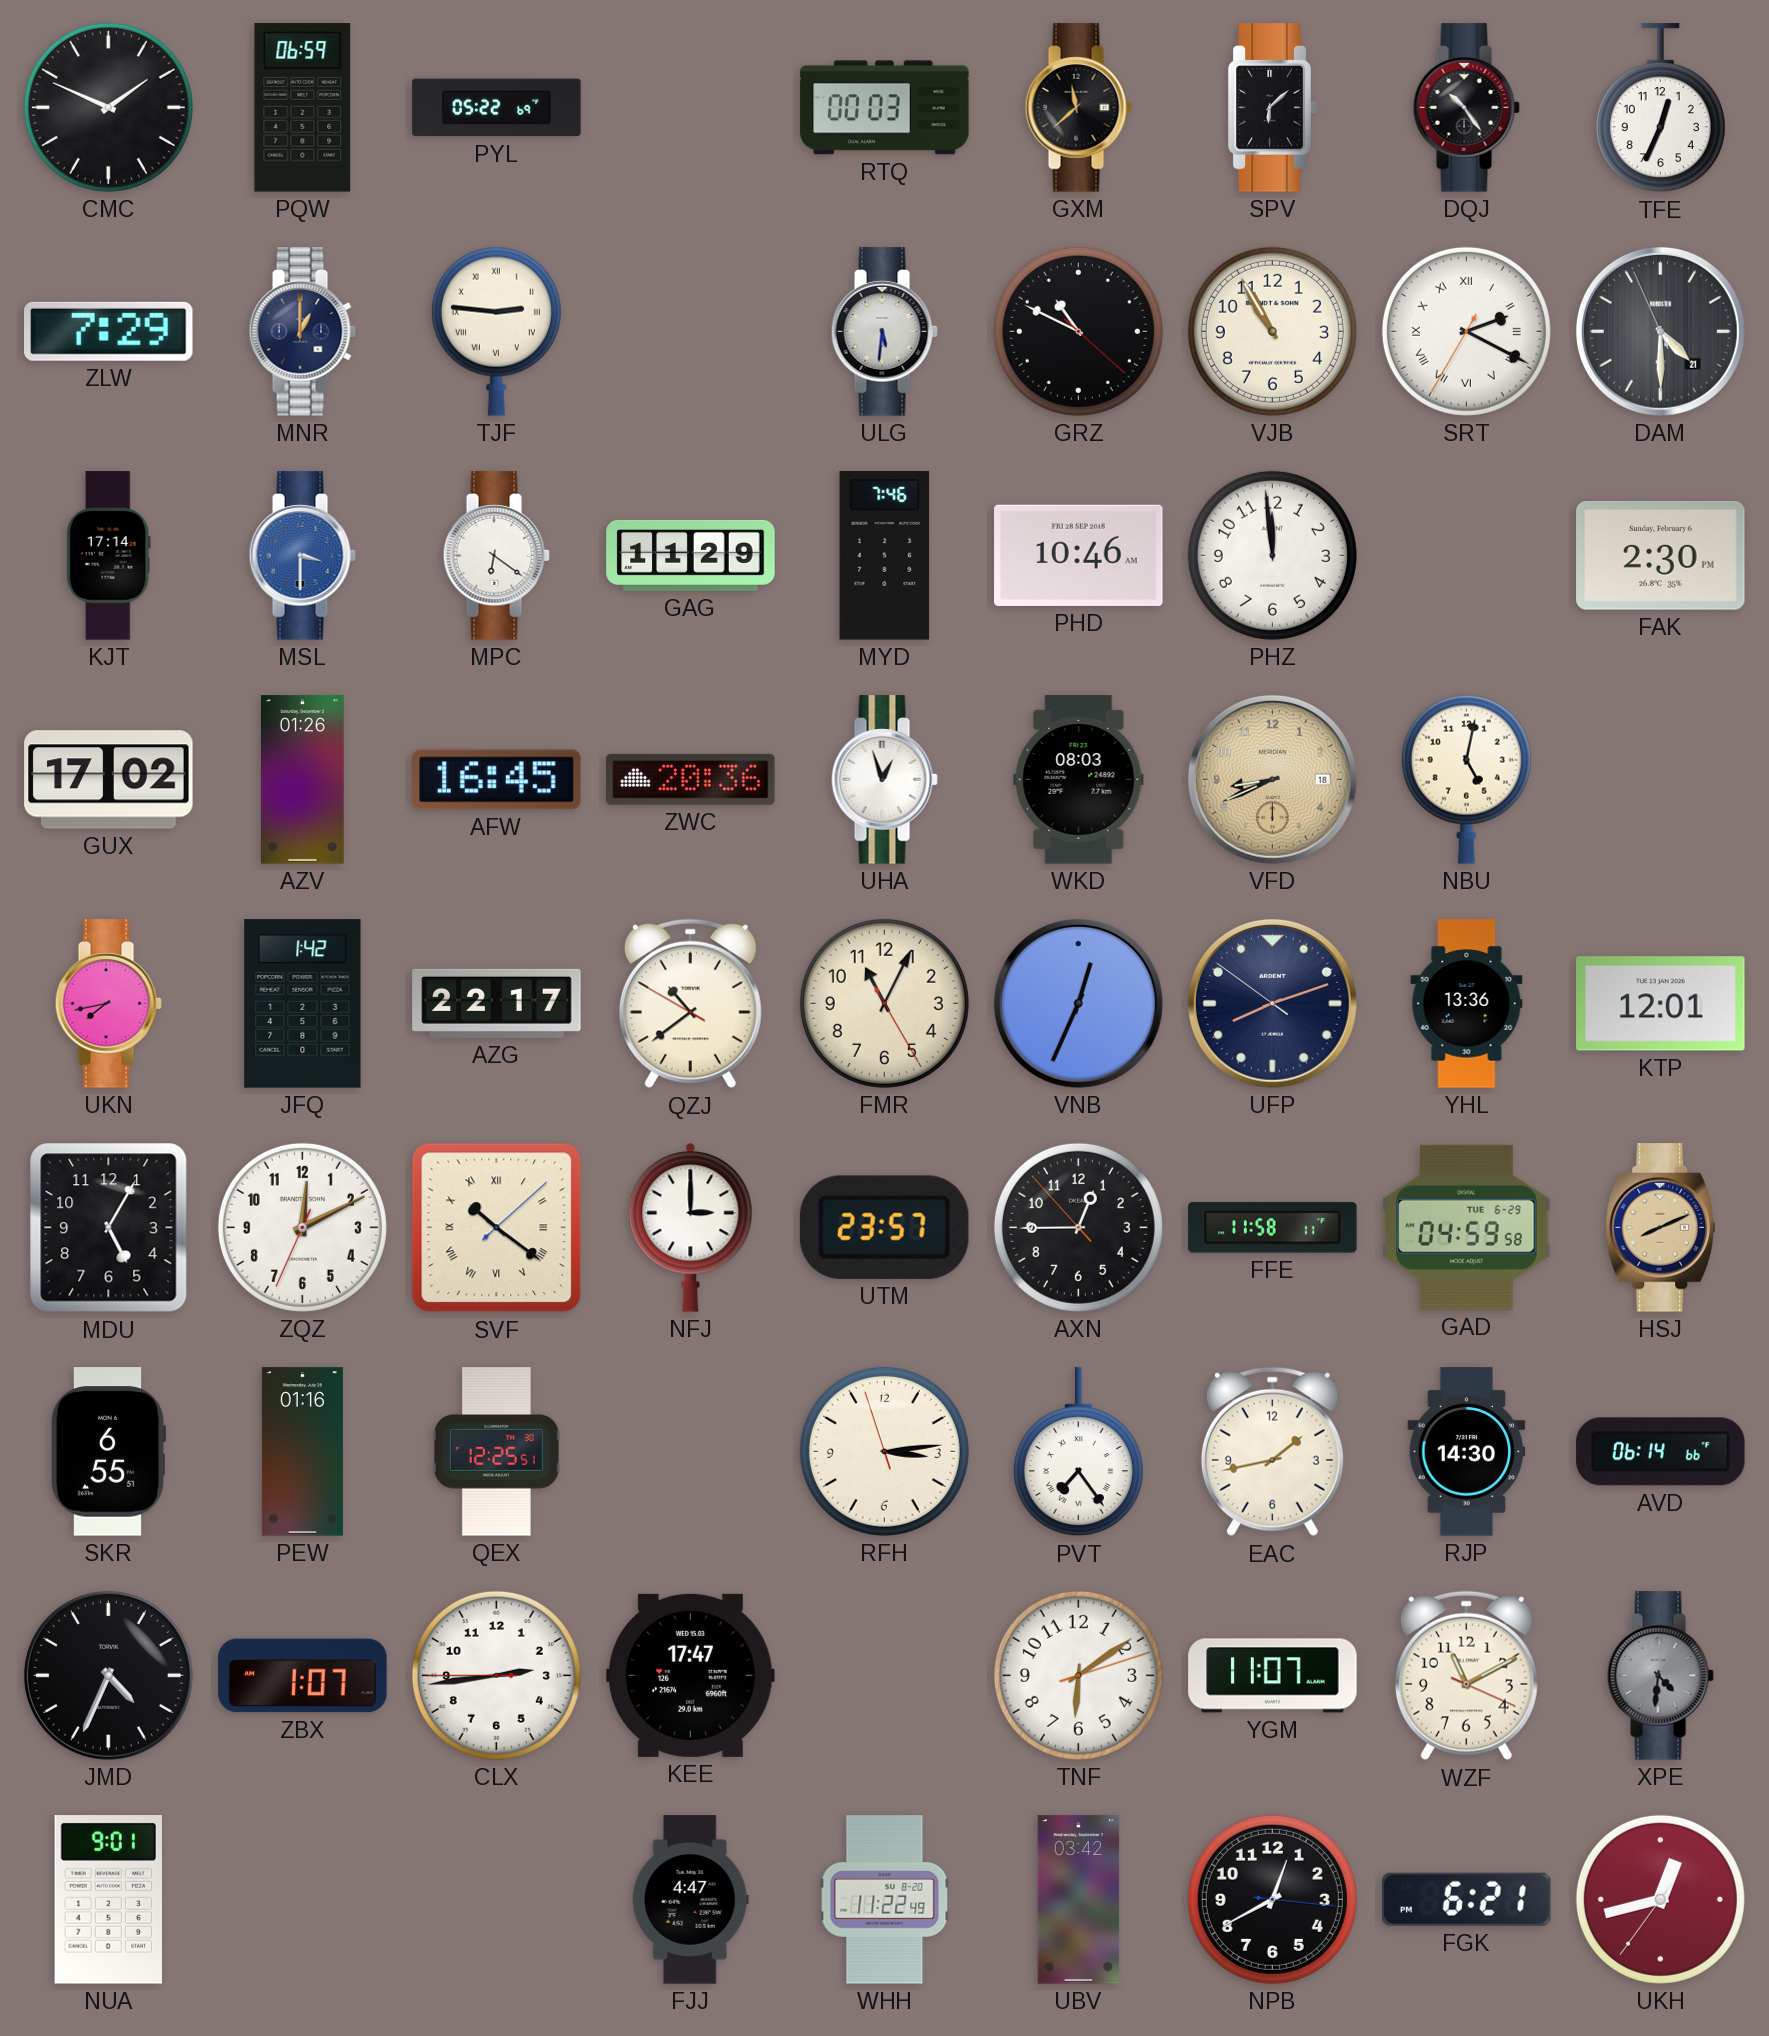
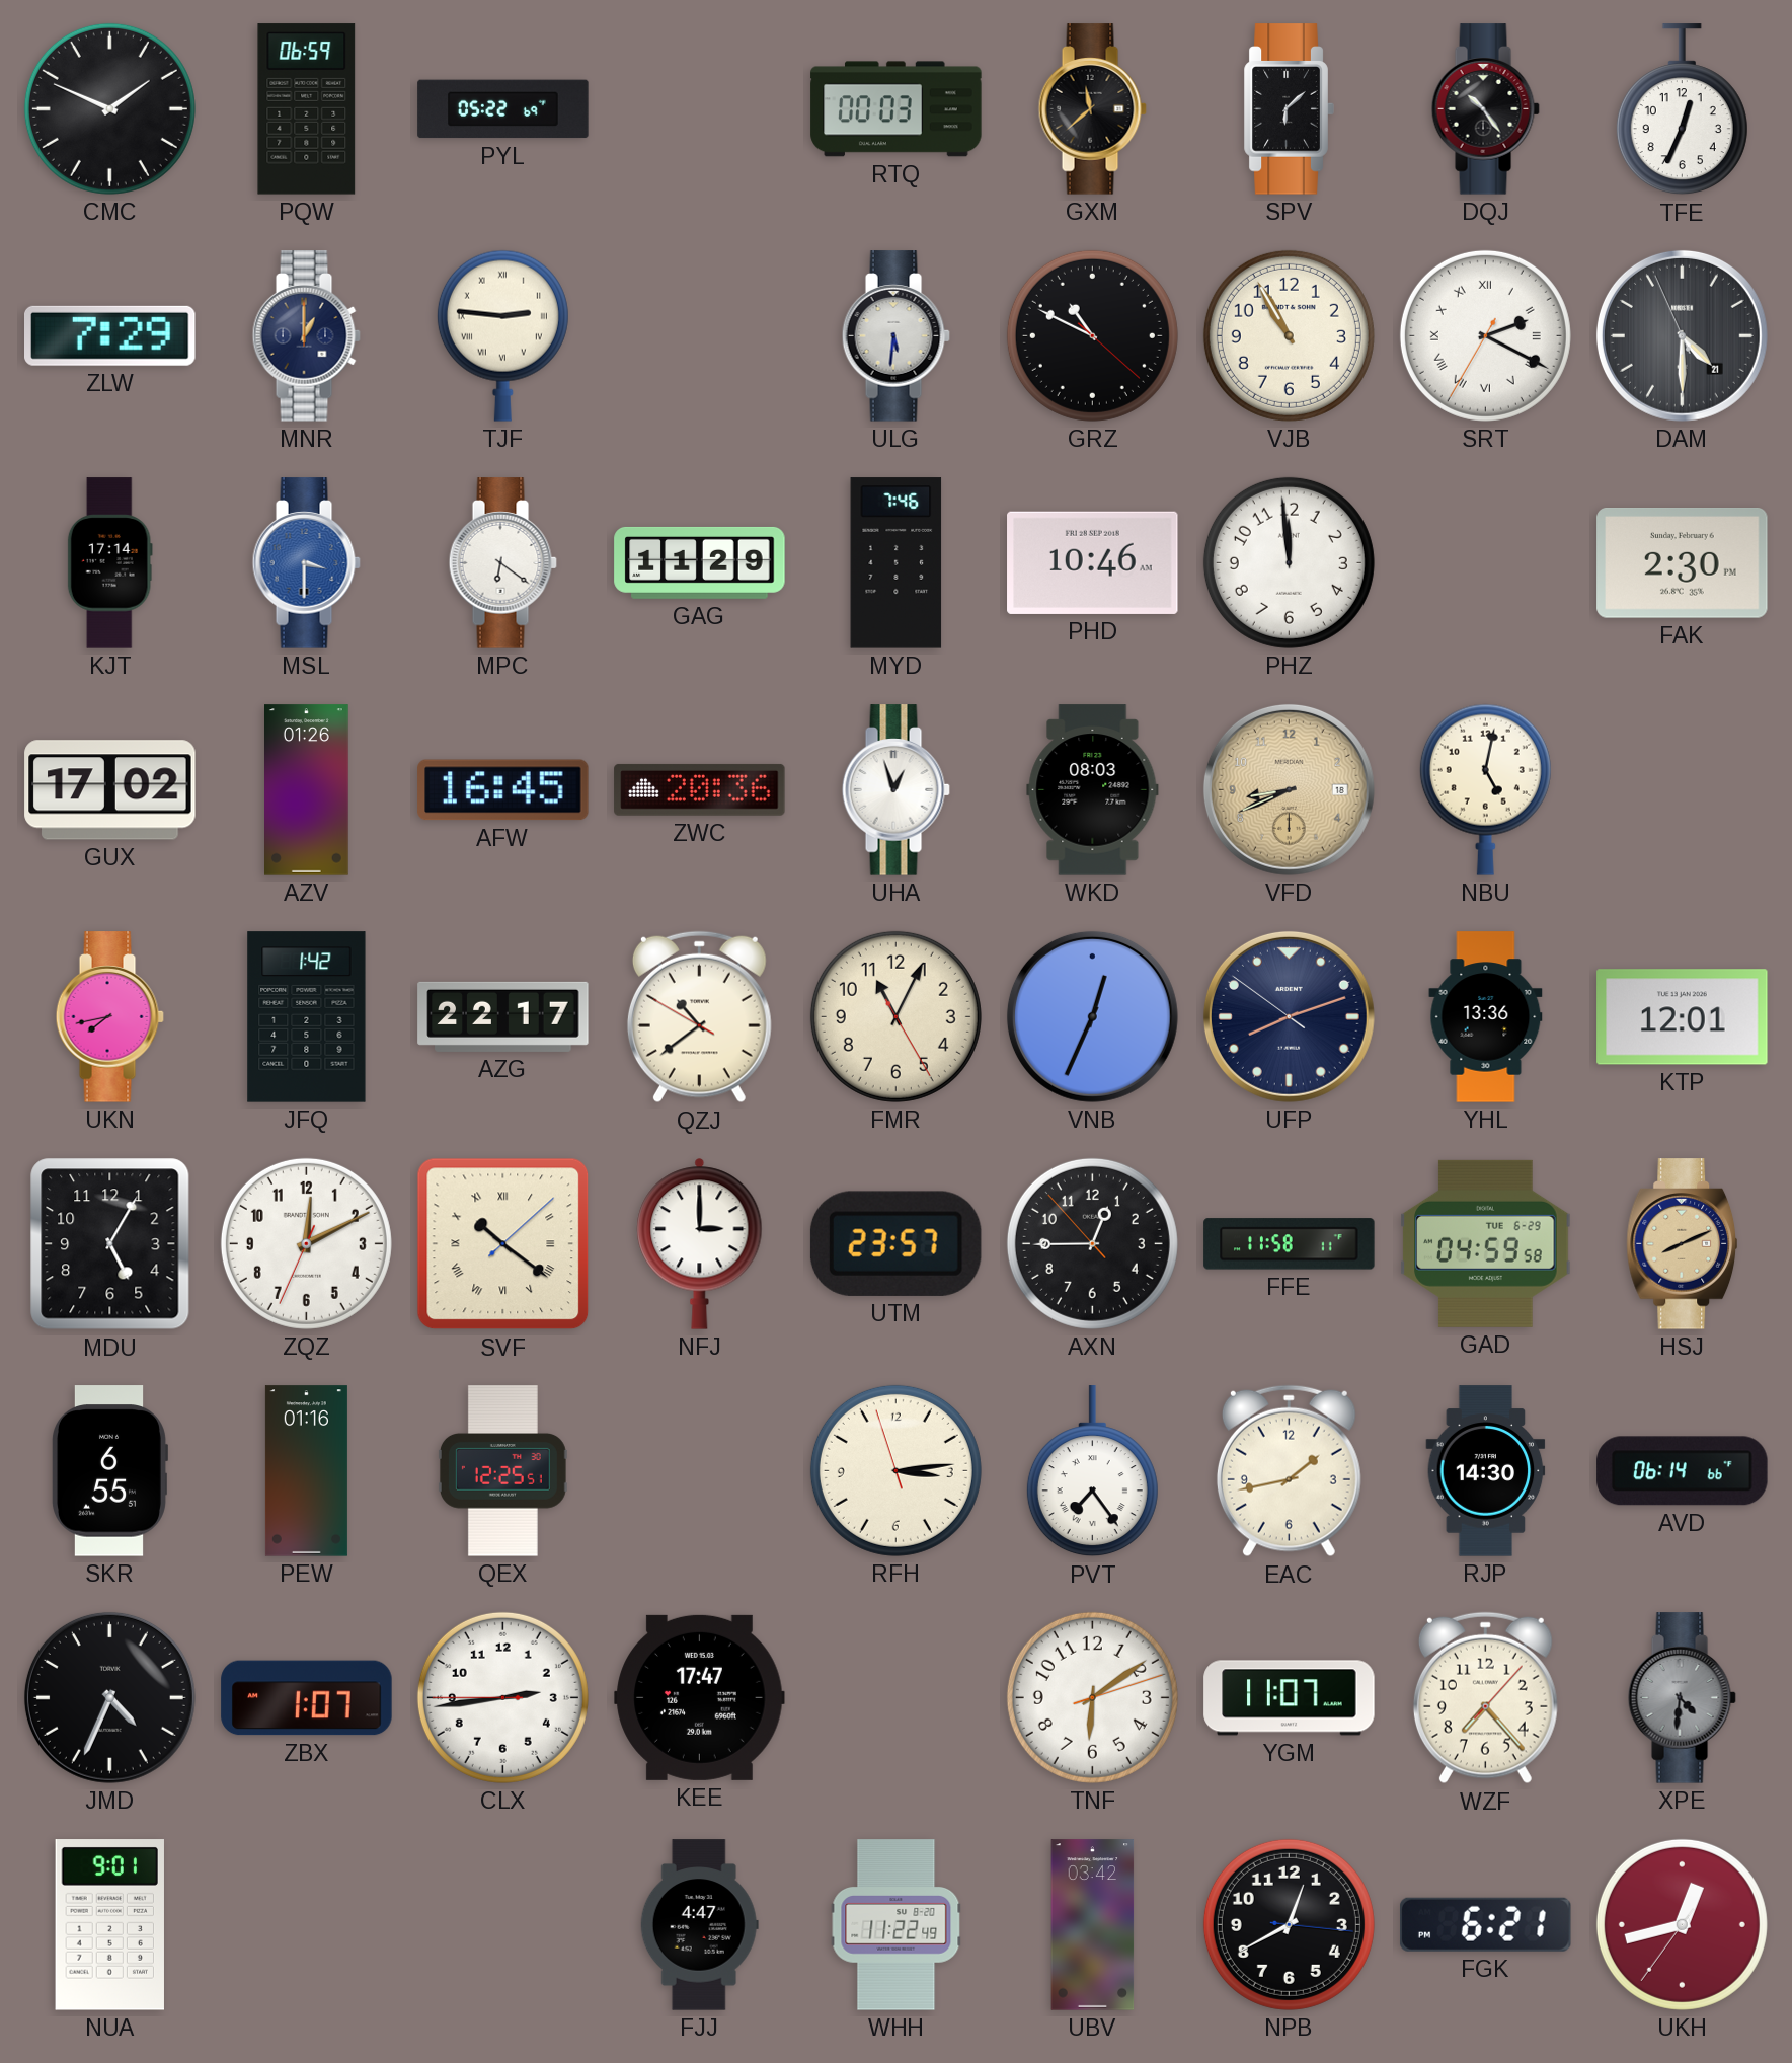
WZF: 11:10 -> 7:23
